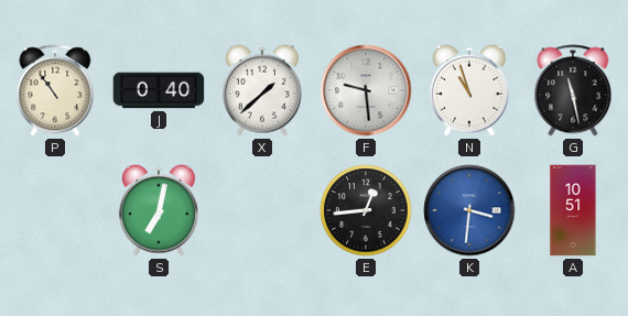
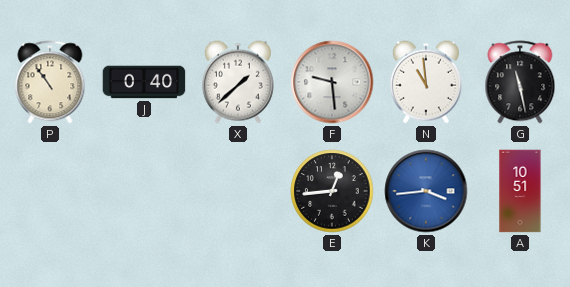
N: 10:57 -> 10:59
S: 7:02 -> none
K: 3:31 -> 3:44
